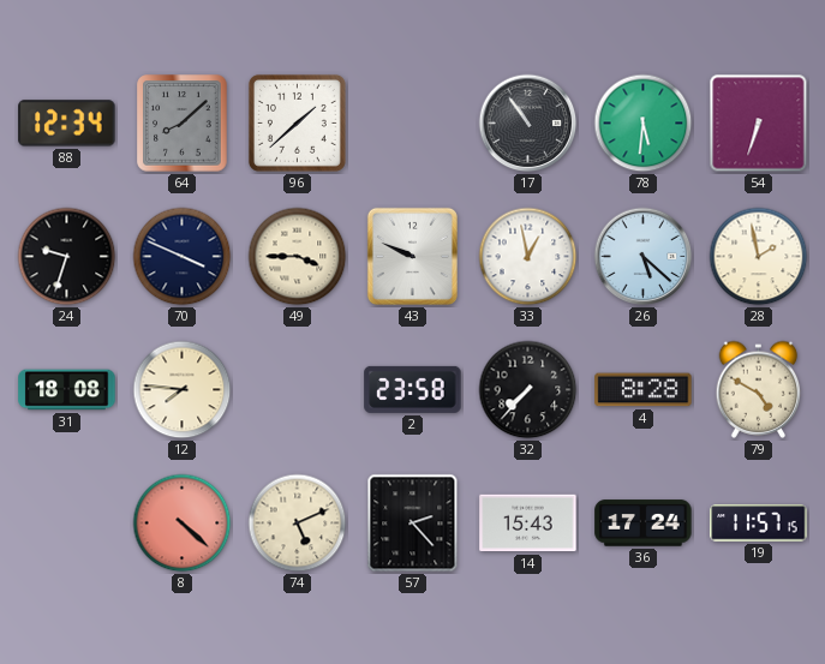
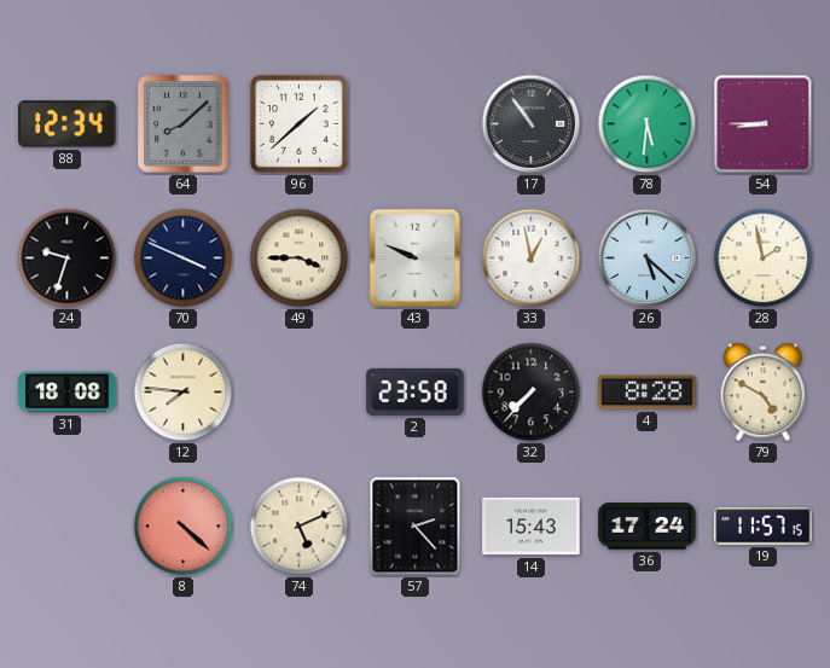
54: 6:33 -> 8:45
